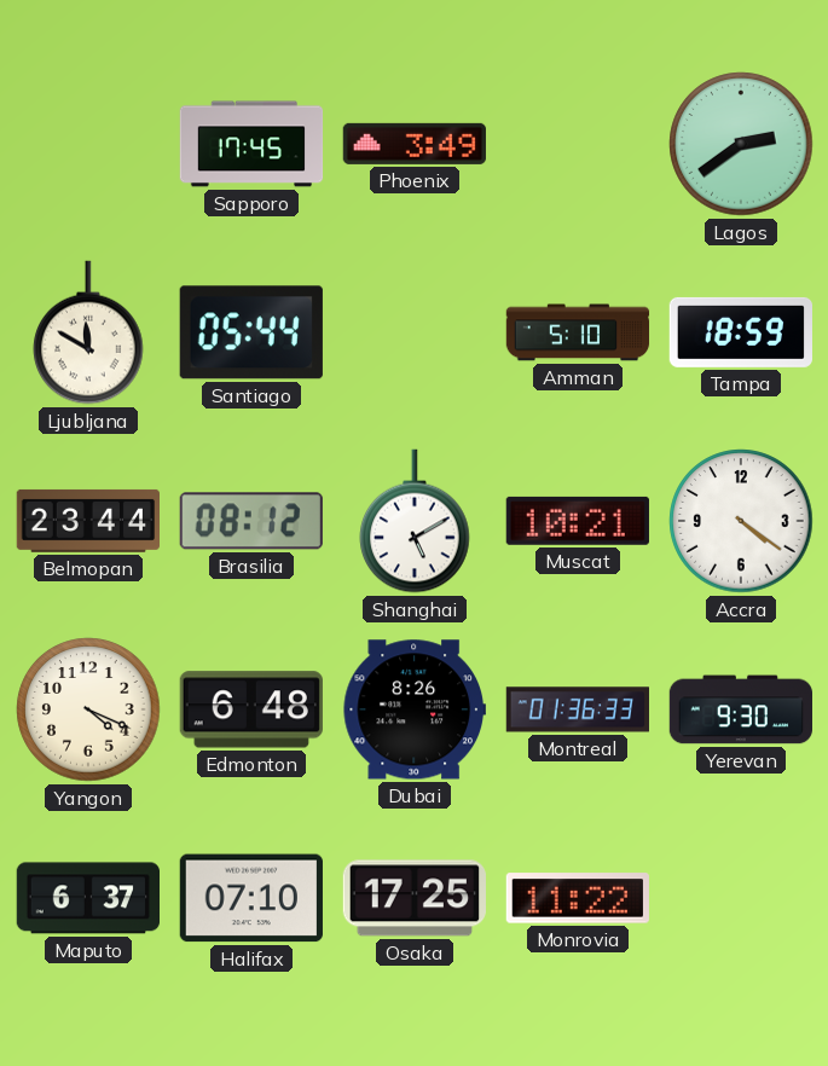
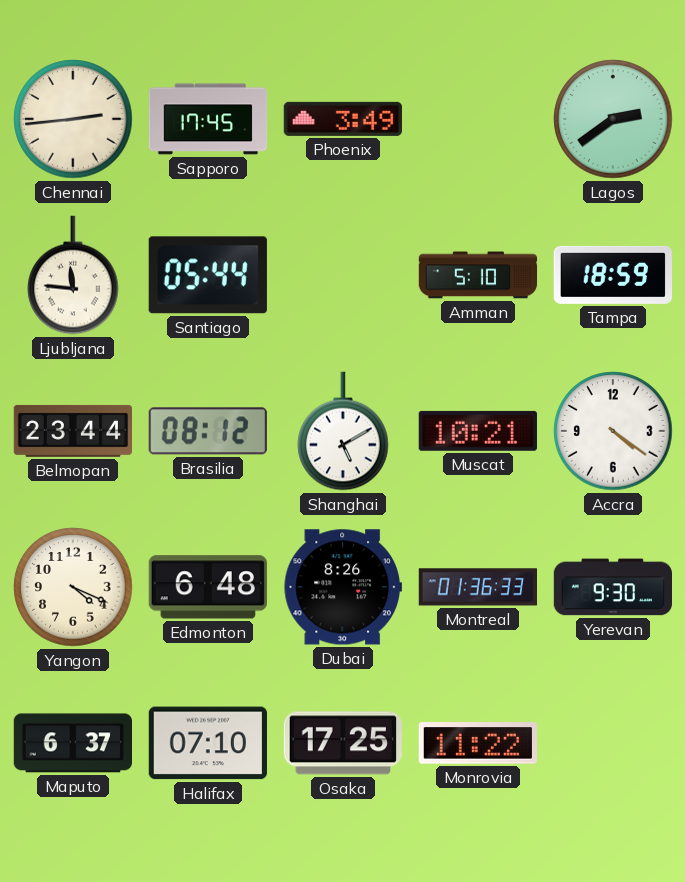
Chennai: none -> 2:44
Ljubljana: 11:50 -> 11:46
